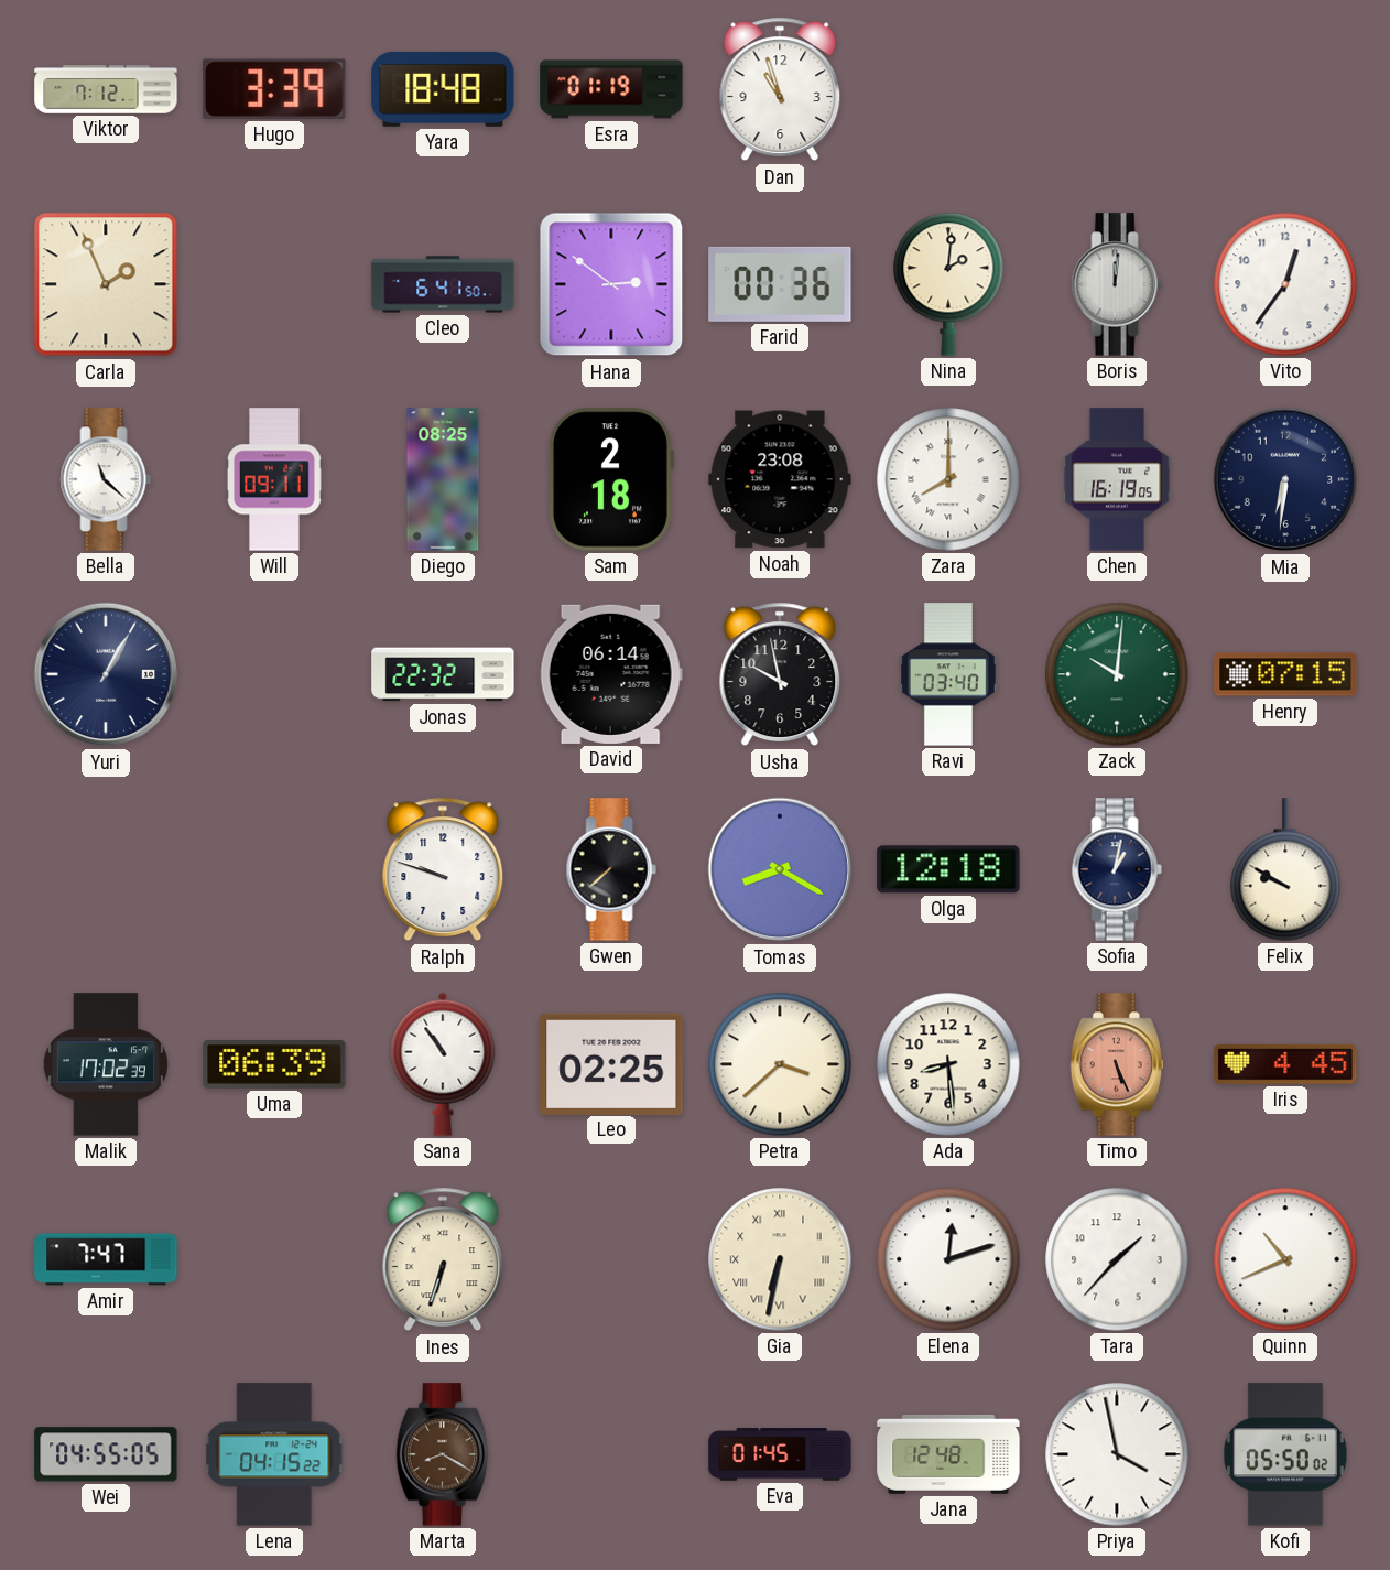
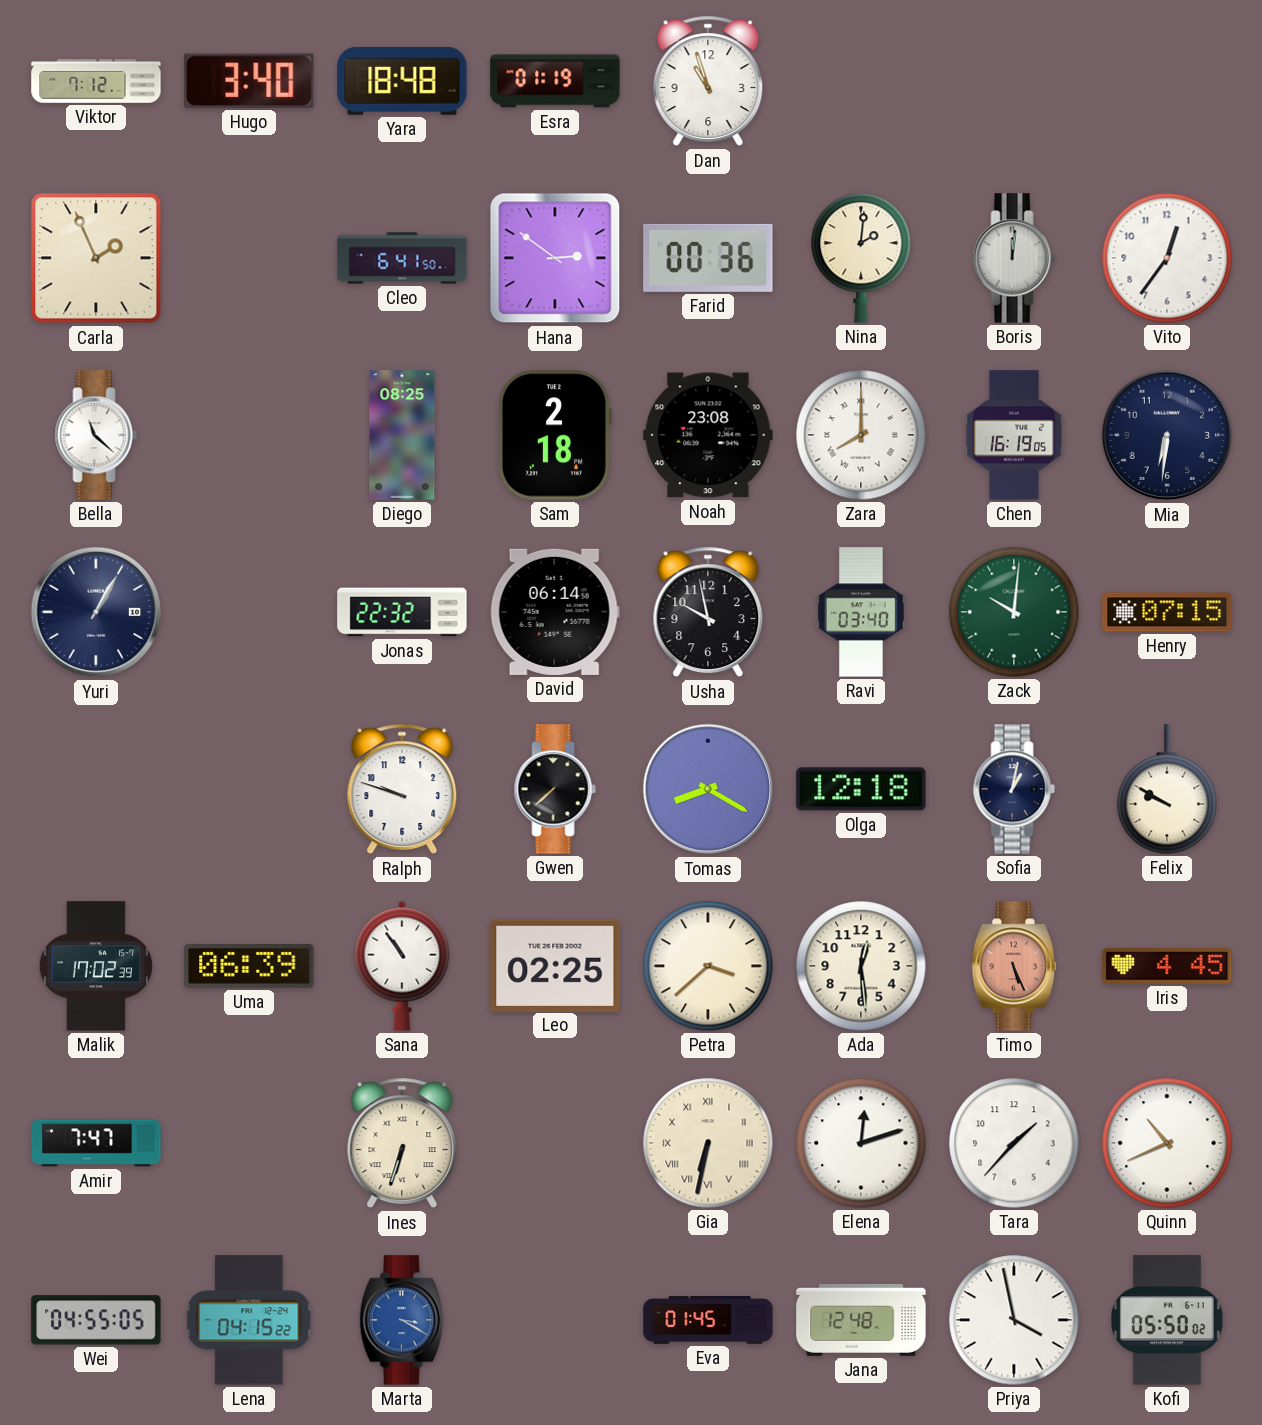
Hugo: 3:39 -> 3:40
Will: 09:11 -> none
Ada: 8:29 -> 12:29
Marta: 8:20 -> 3:20
Marta dial: brown -> blue
